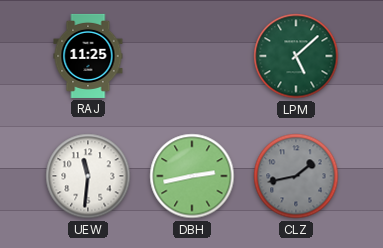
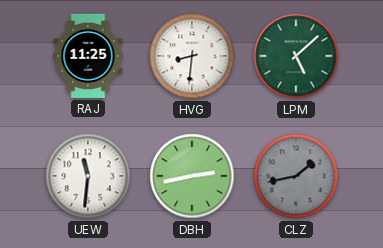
HVG: none -> 8:31
